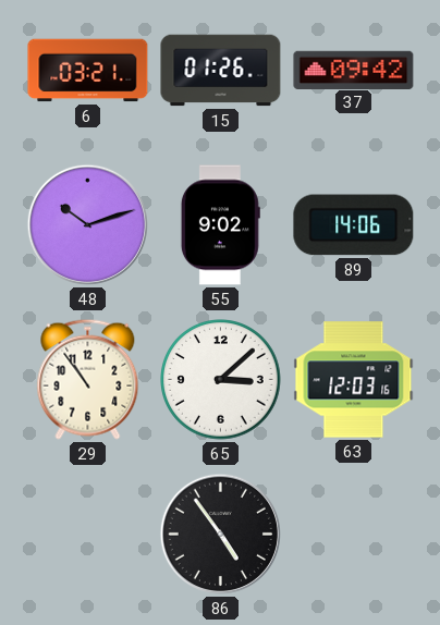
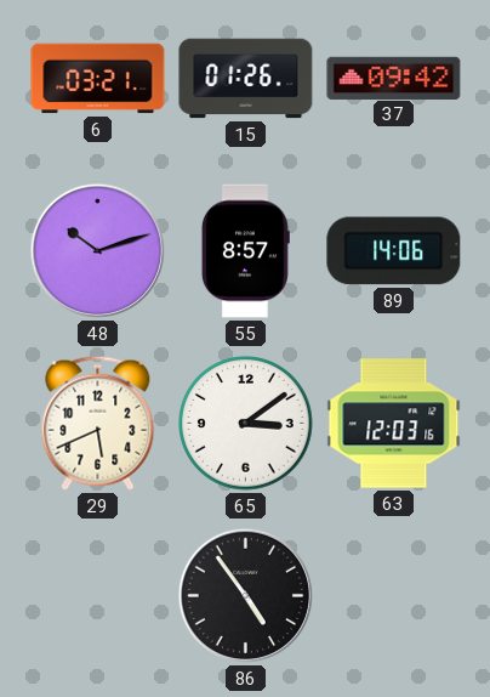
55: 9:02 -> 8:57
29: 10:54 -> 5:41
65: 3:08 -> 3:09
